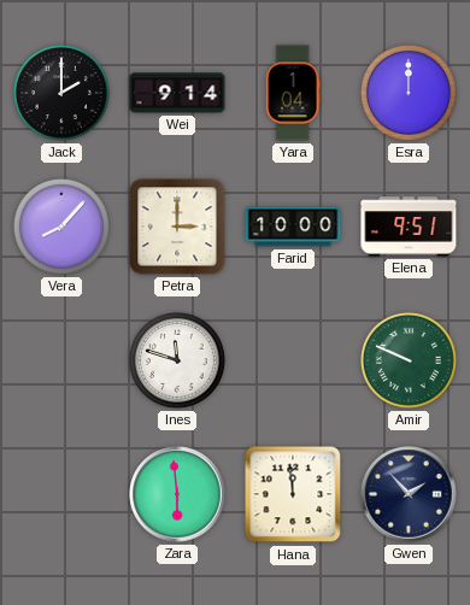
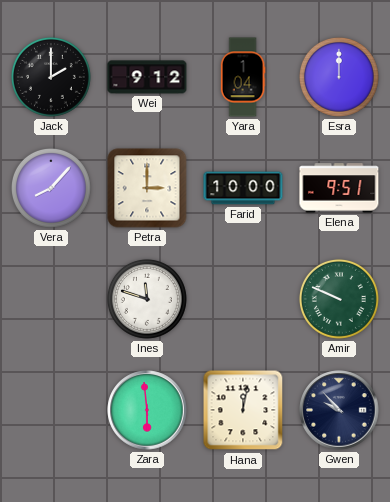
Wei: 9:14 -> 9:12
Hana: 11:59 -> 12:02
Gwen: 1:53 -> 9:53
